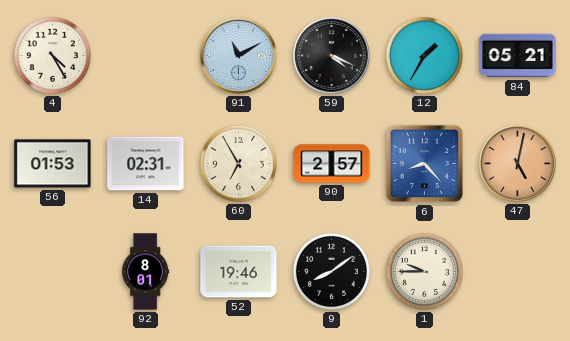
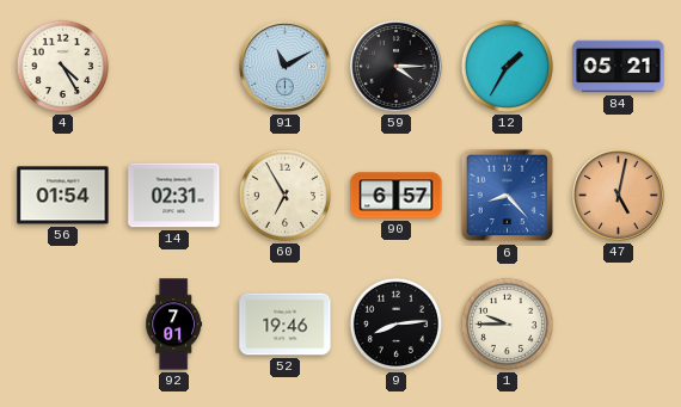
59: 4:19 -> 4:15
56: 01:53 -> 01:54
90: 2:57 -> 6:57
92: 8:01 -> 7:01
9: 8:09 -> 8:14
